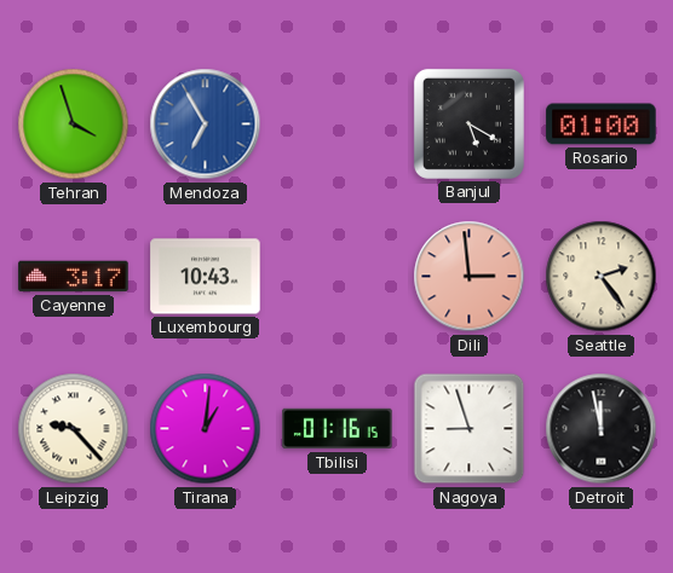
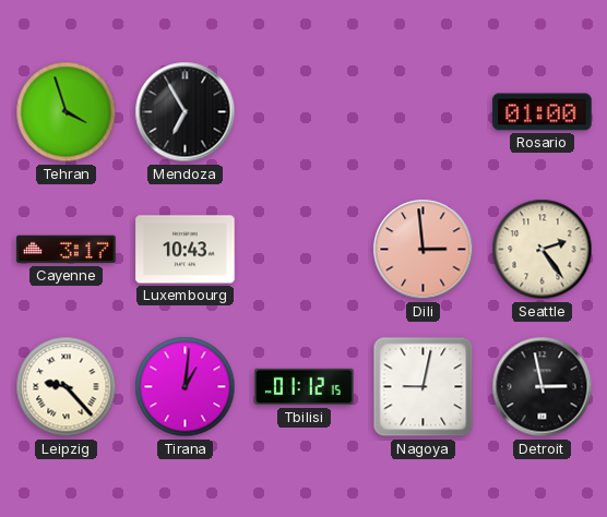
Mendoza dial: blue -> black
Banjul: 5:20 -> none
Tbilisi: 01:16 -> 01:12
Nagoya: 8:57 -> 9:02
Detroit: 11:58 -> 2:58
